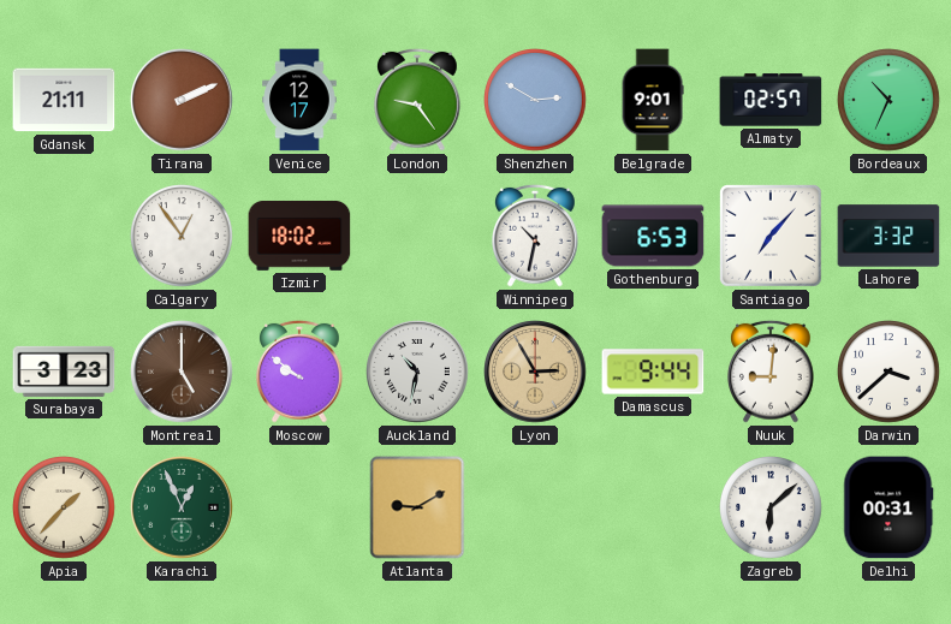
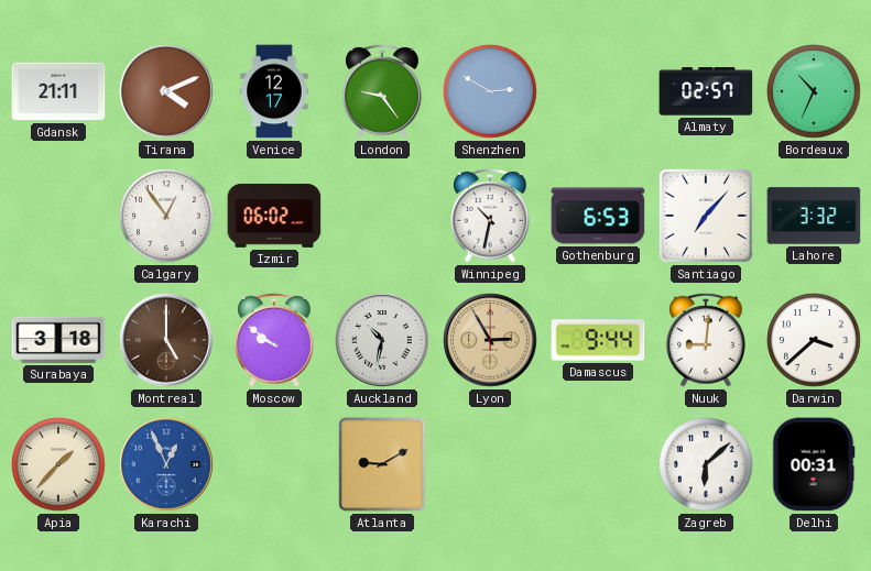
Tirana: 2:11 -> 4:11
Belgrade: 9:01 -> none
Izmir: 18:02 -> 06:02
Surabaya: 3:23 -> 3:18
Karachi dial: green -> blue
